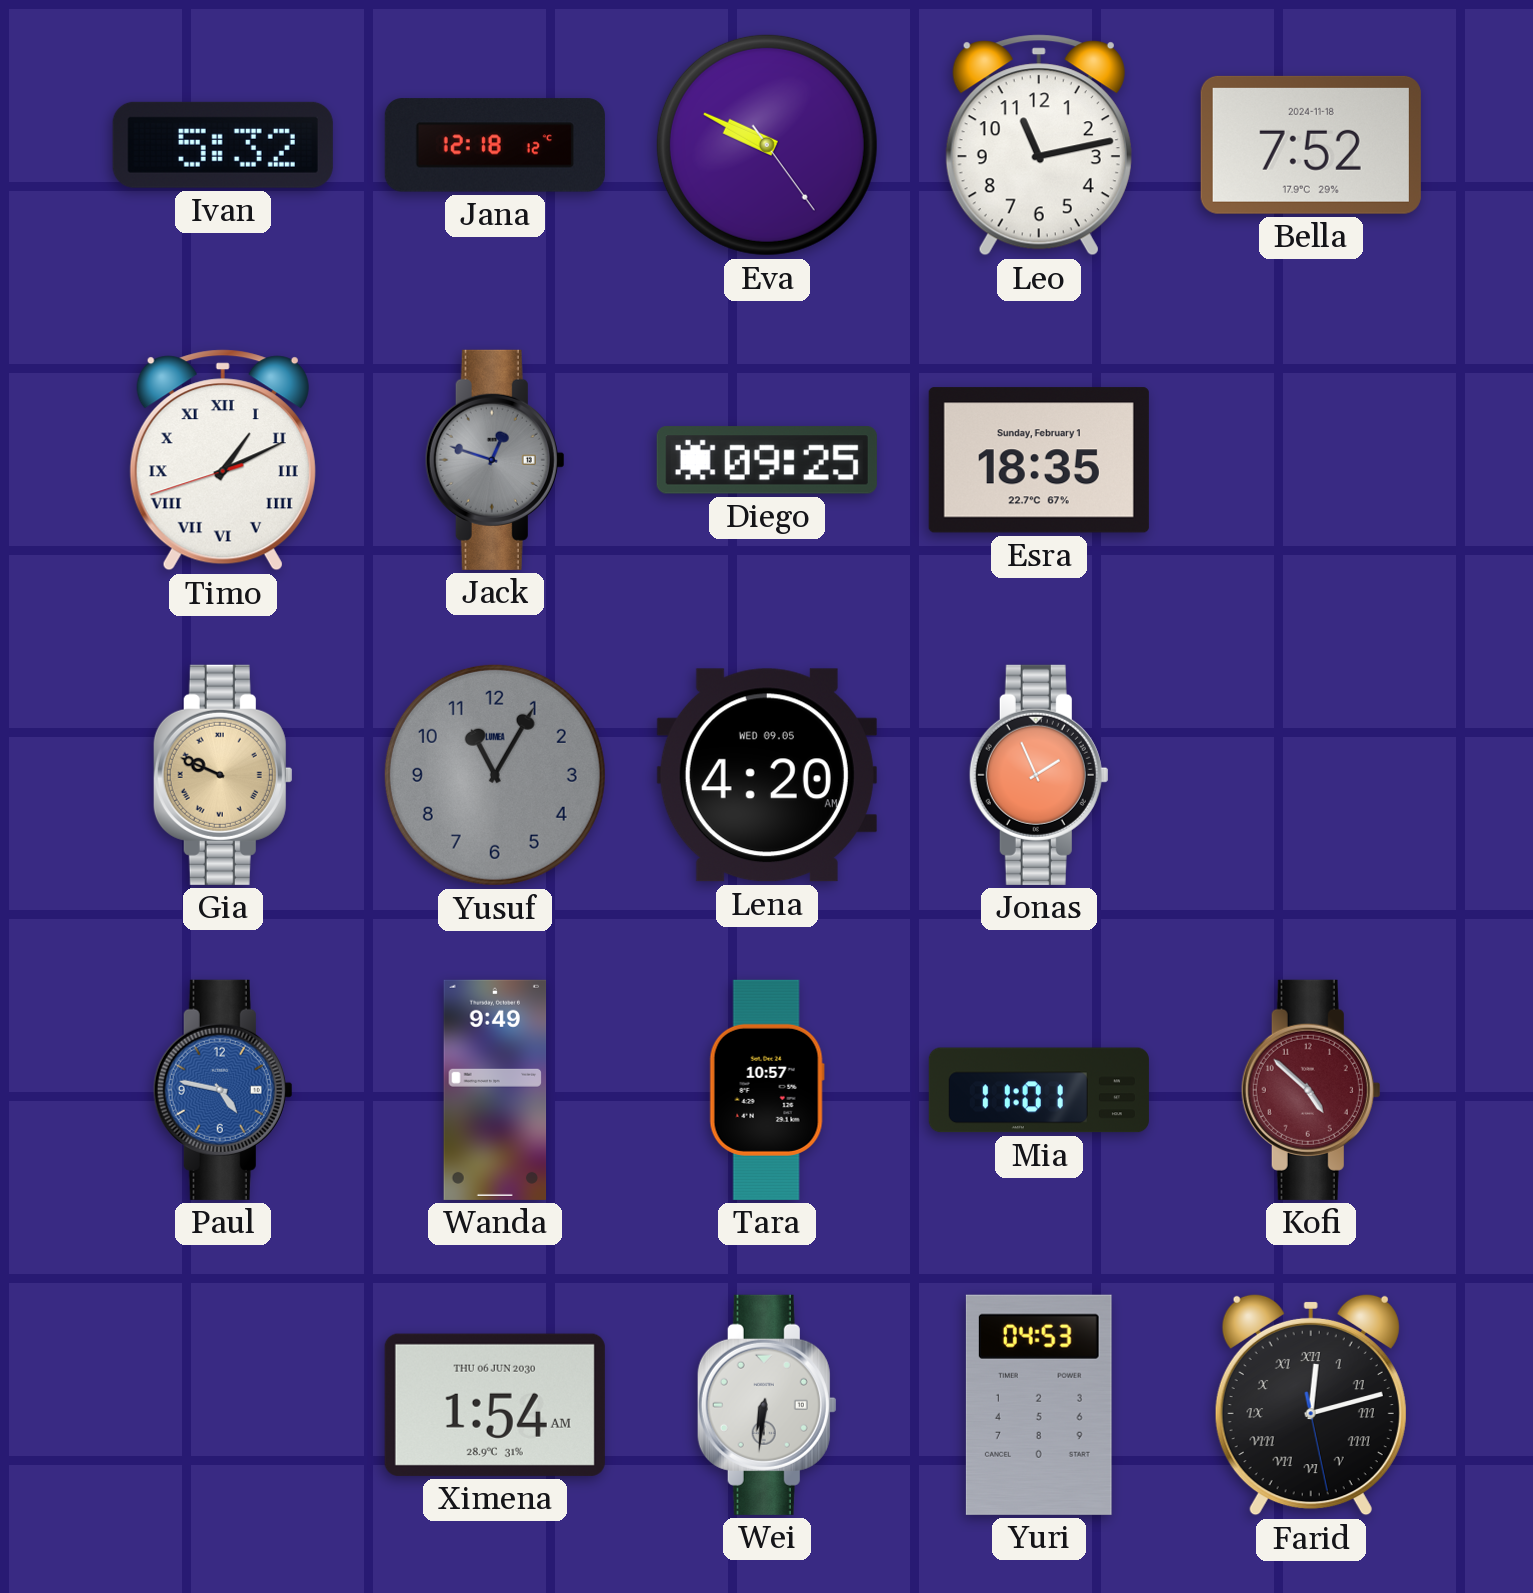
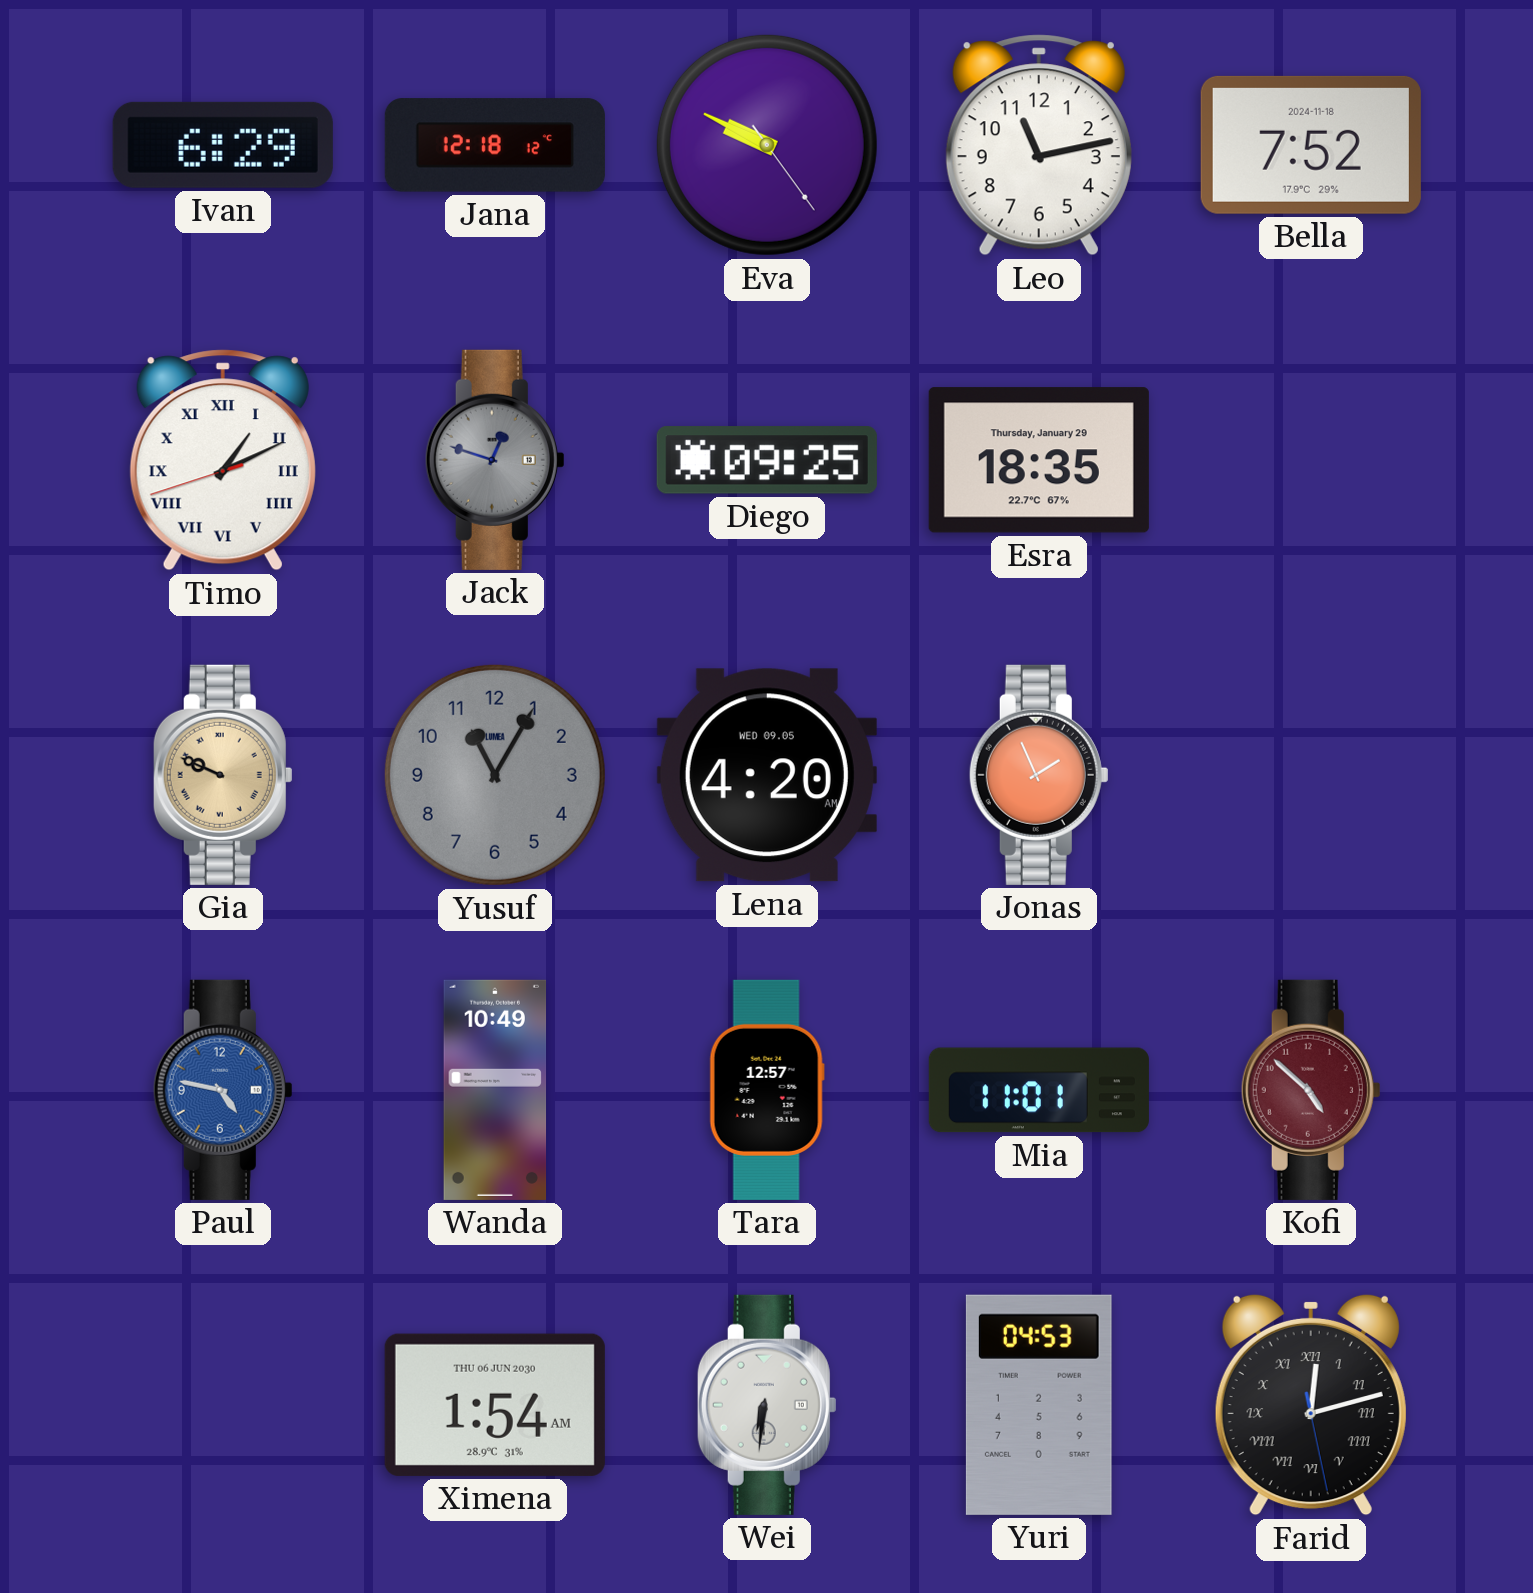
Ivan: 5:32 -> 6:29
Esra date: Sunday, February 1 -> Thursday, January 29
Wanda: 9:49 -> 10:49
Tara: 10:57 -> 12:57
